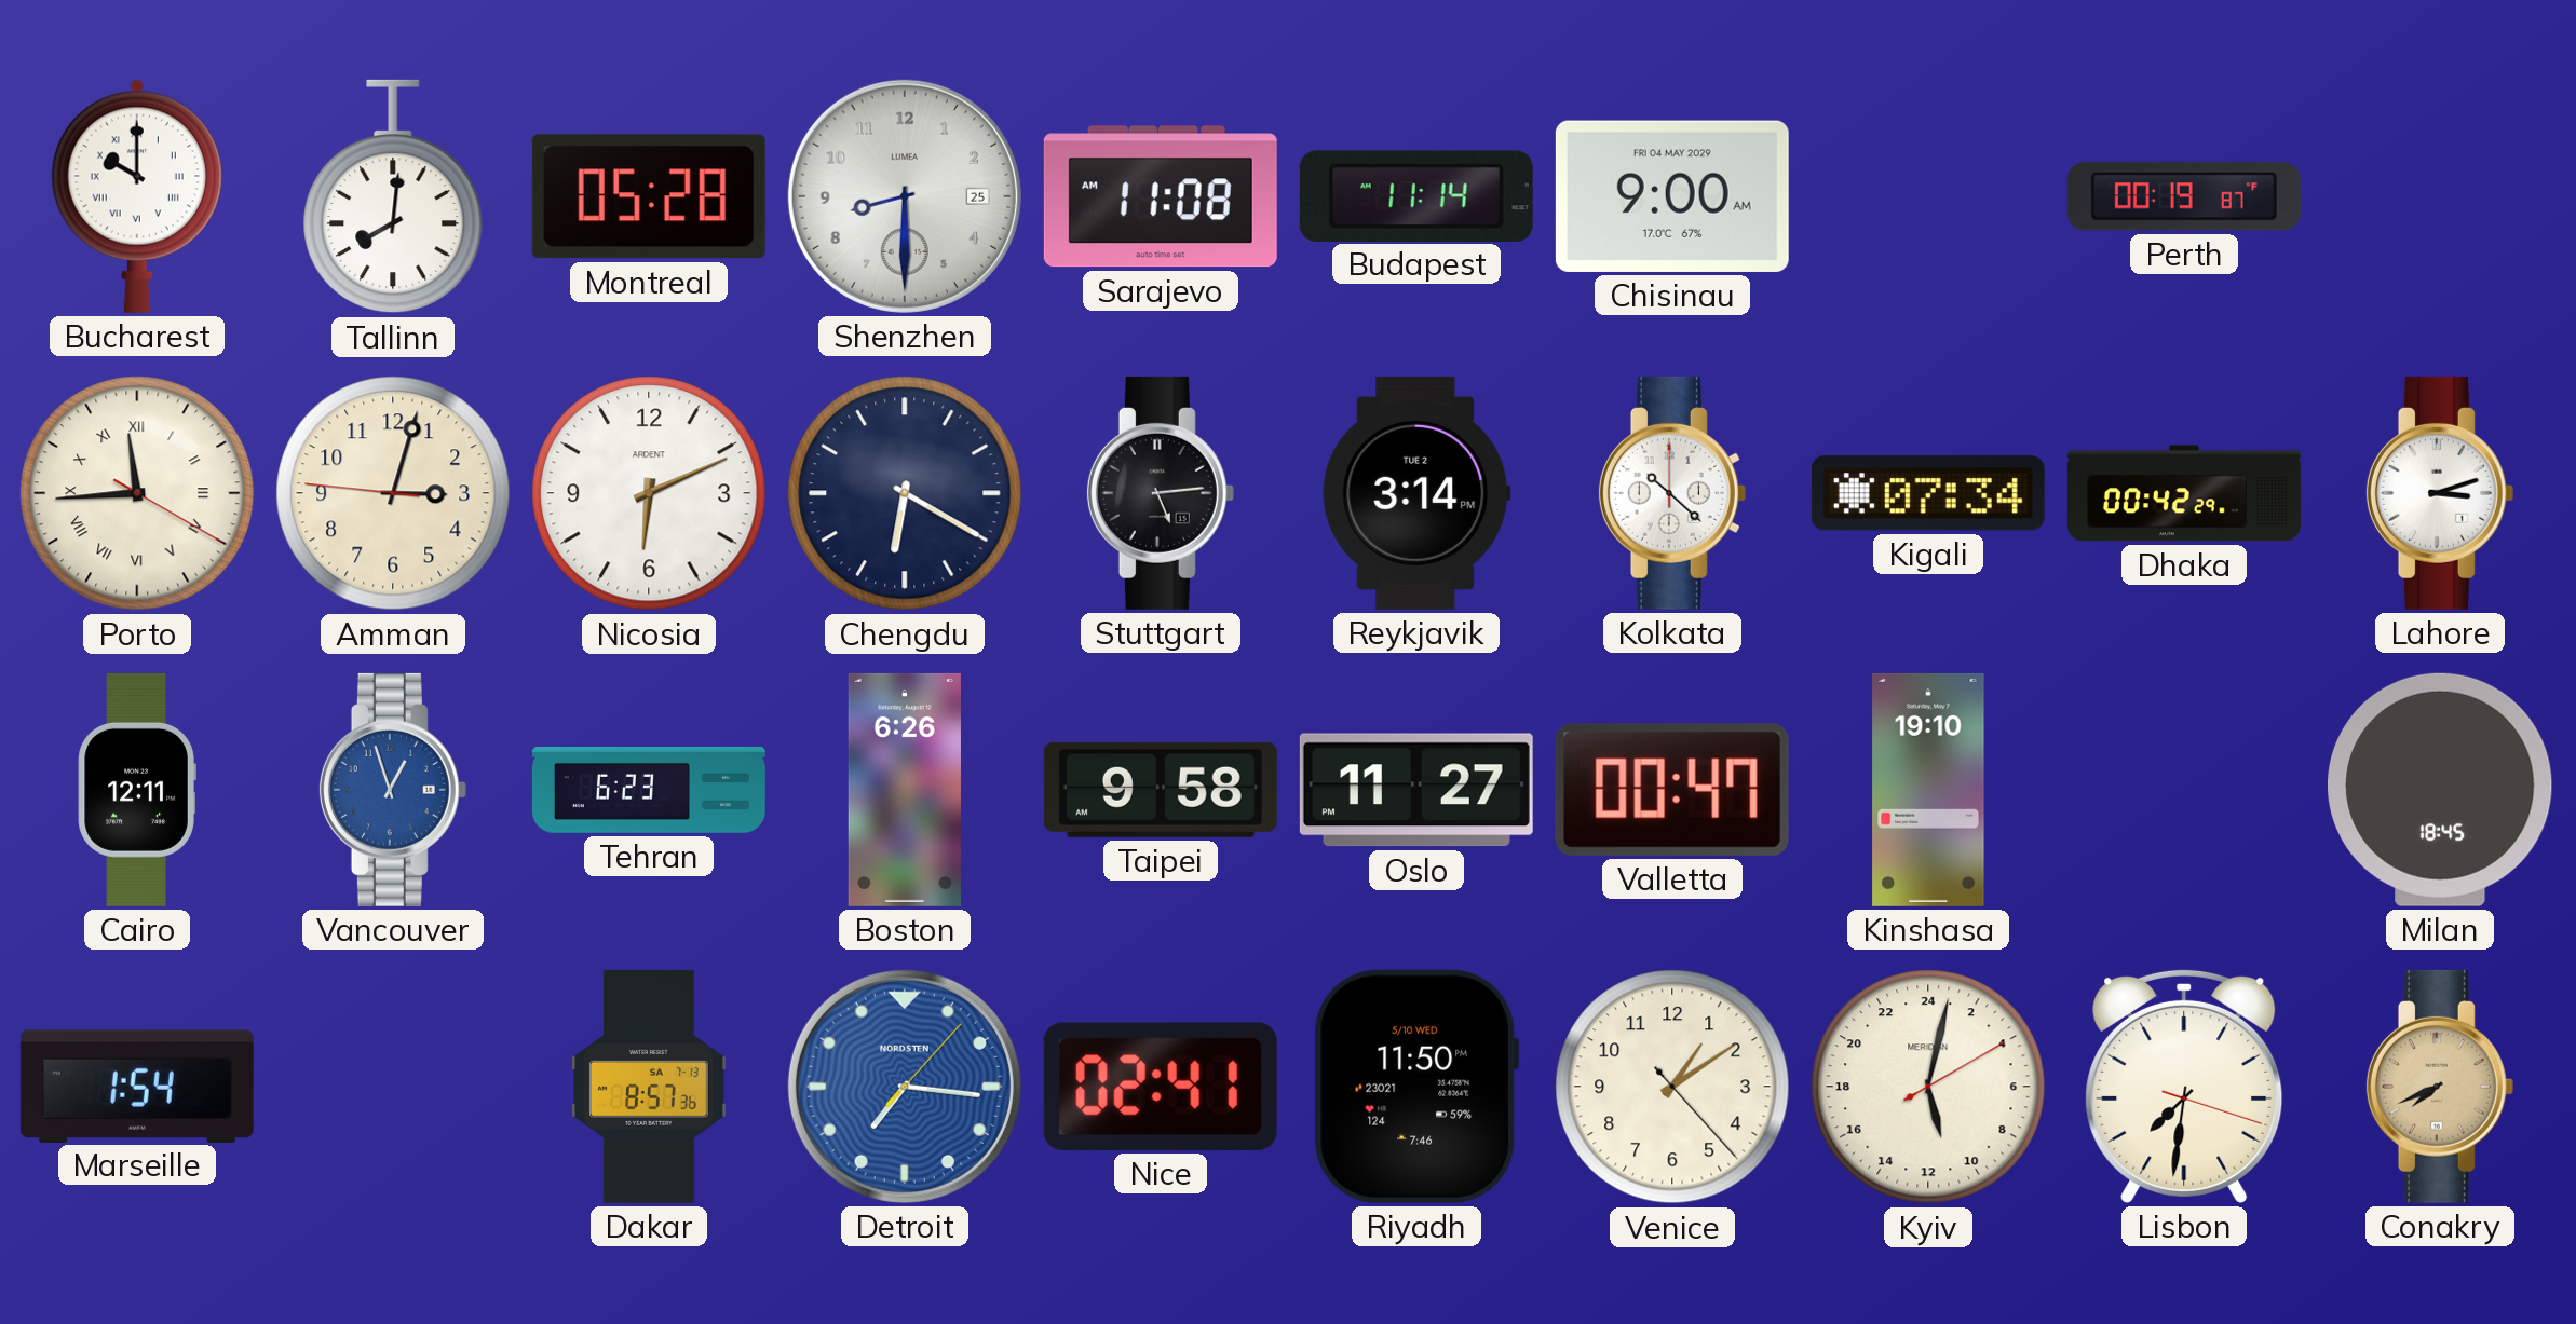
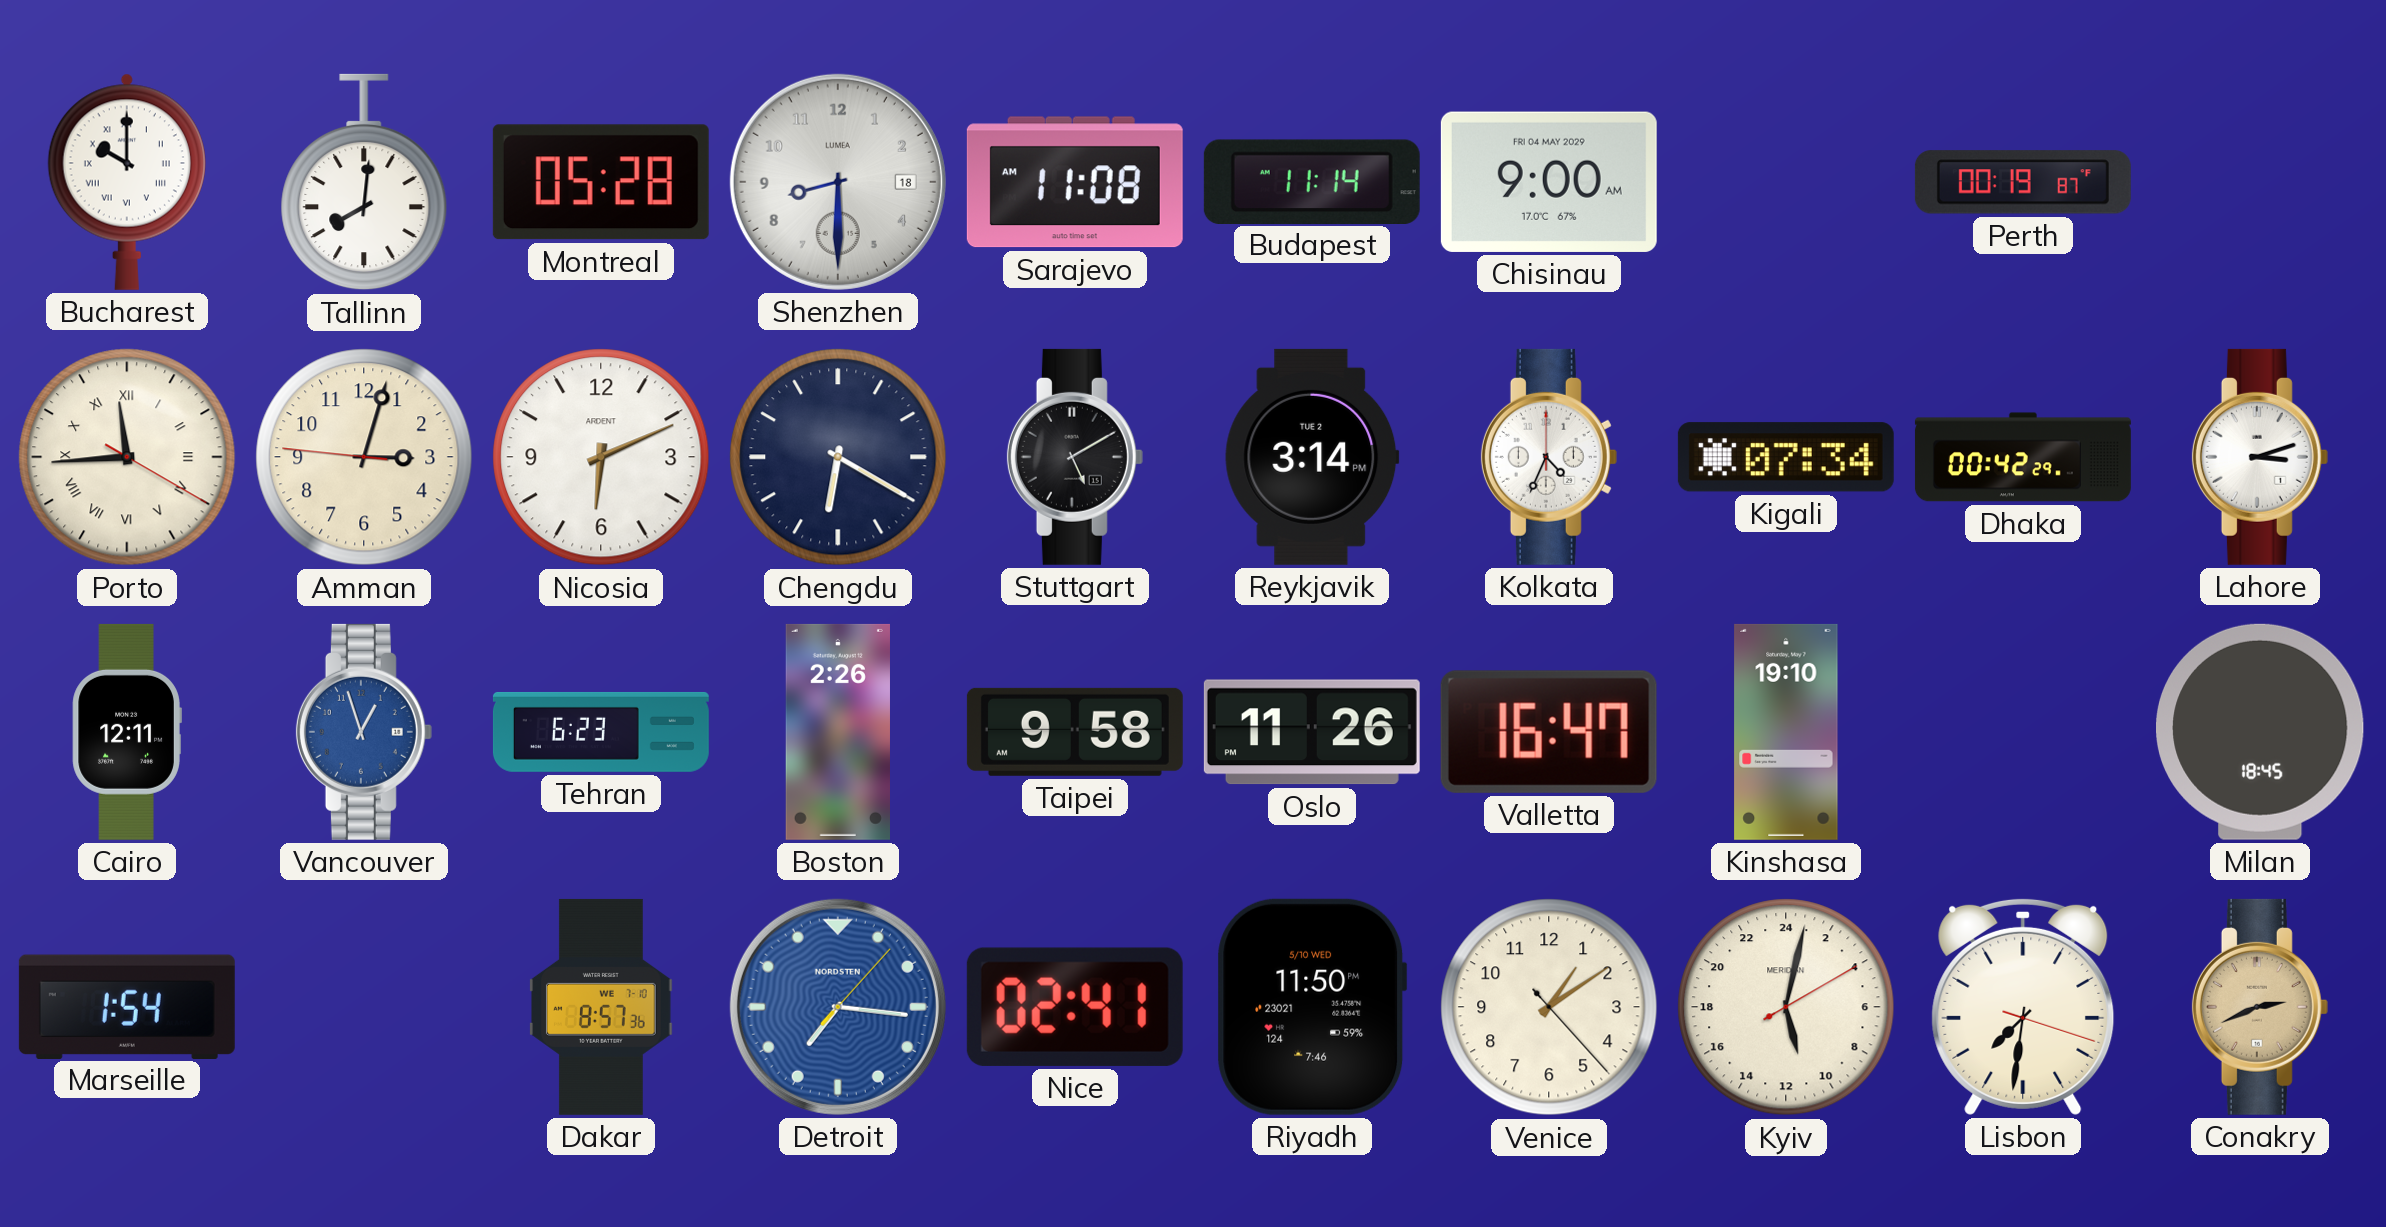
Shenzhen date: 25 -> 18
Stuttgart: 5:14 -> 5:10
Kolkata: 10:22 -> 4:34
Boston: 6:26 -> 2:26
Oslo: 11:27 -> 11:26
Valletta: 00:47 -> 16:47
Dakar date: SA 7-13 -> WE 7-10
Conakry: 7:41 -> 2:41
